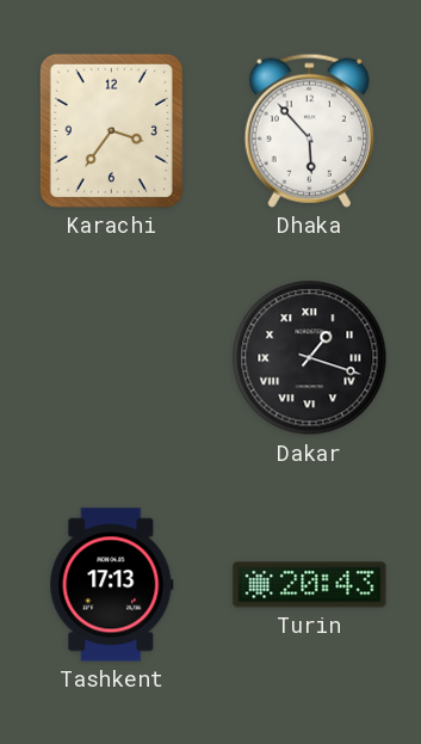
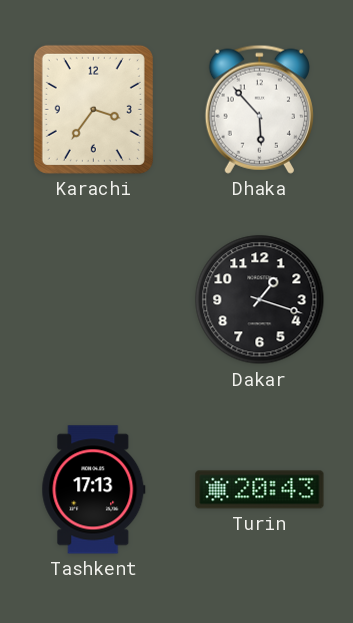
Dakar numerals: Roman -> Arabic
